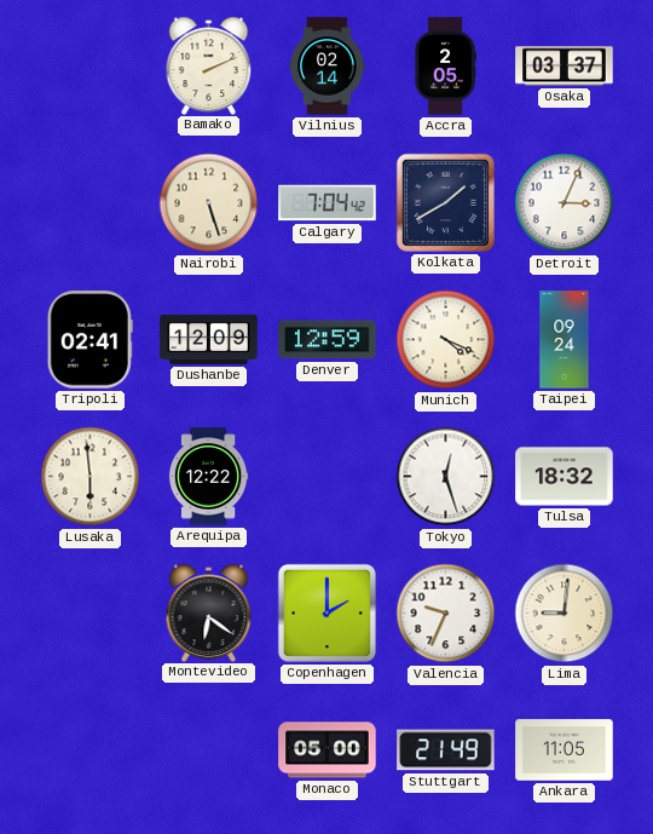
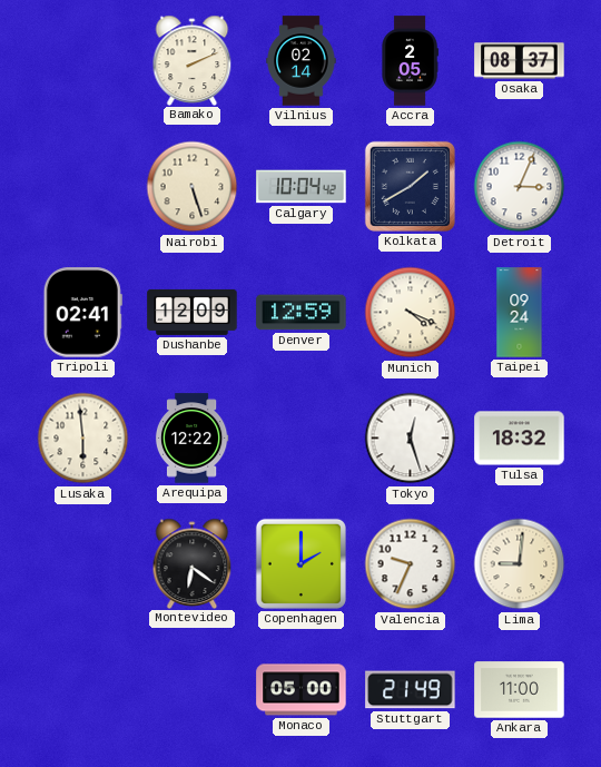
Osaka: 03:37 -> 08:37
Calgary: 7:04 -> 10:04
Ankara: 11:05 -> 11:00
